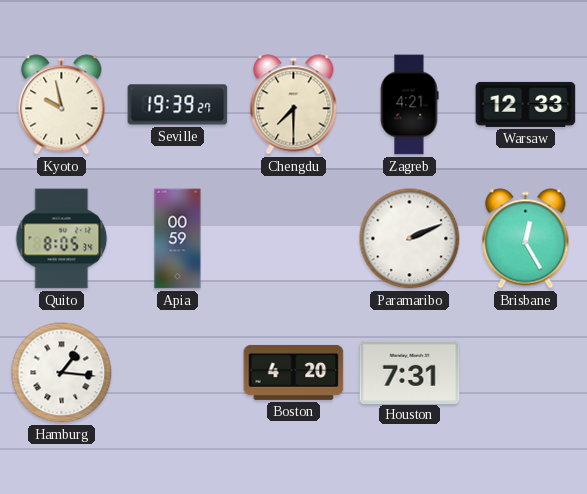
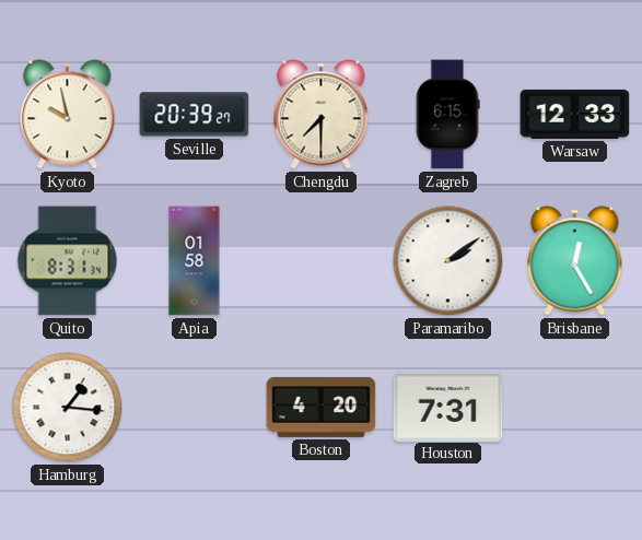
Seville: 19:39 -> 20:39
Zagreb: 4:21 -> 6:15
Quito: 8:05 -> 8:31
Apia: 00:59 -> 01:58
Paramaribo: 2:11 -> 2:09
